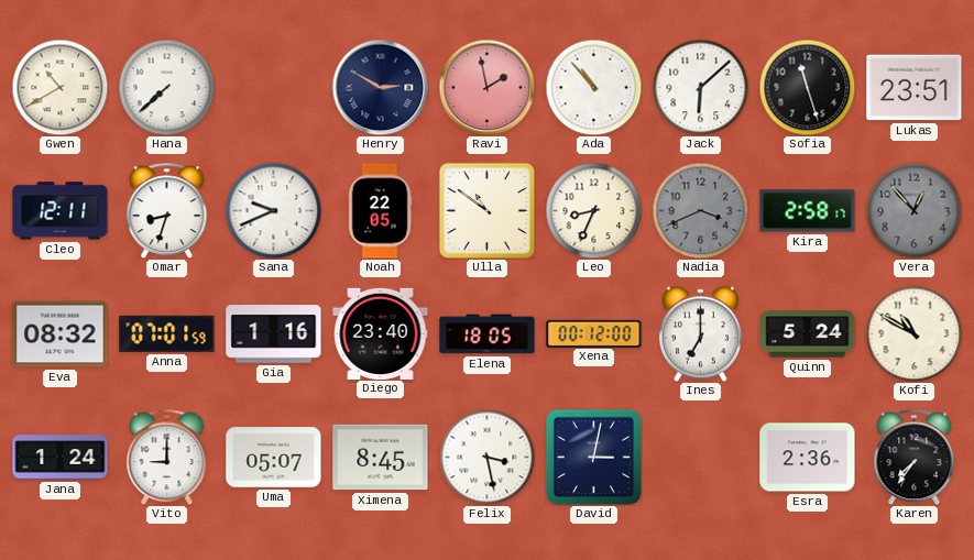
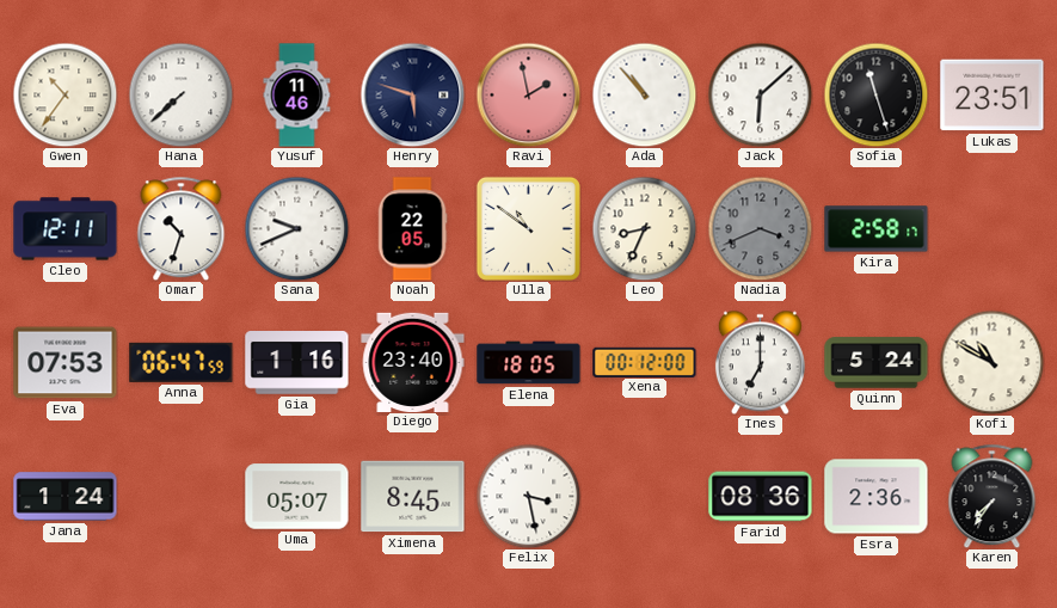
Gwen: 10:40 -> 10:36
Yusuf: none -> 11:46
Henry: 2:50 -> 5:48
Omar: 8:33 -> 10:33
Vera: 12:53 -> none
Eva: 08:32 -> 07:53
Anna: 07:01 -> 06:47
Vito: 9:00 -> none
David: 3:02 -> none
Farid: none -> 08:36
